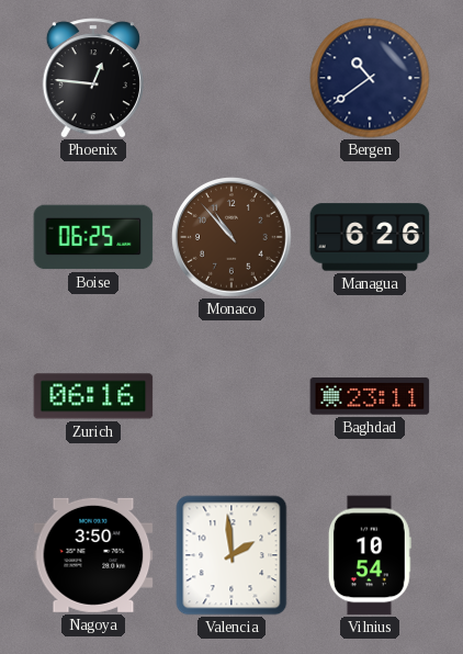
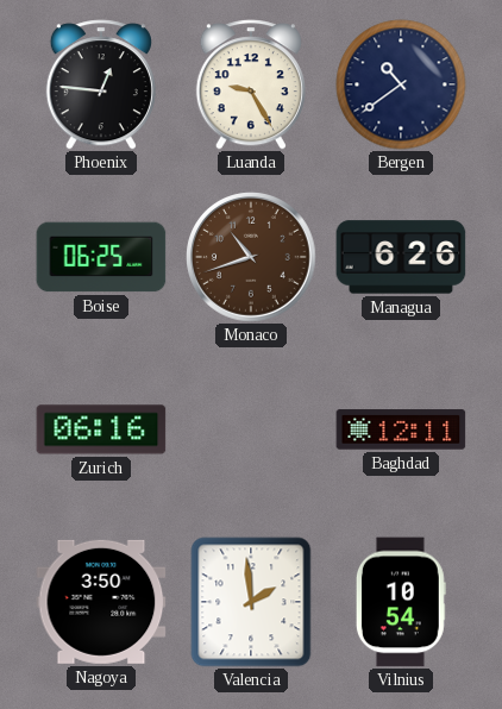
Luanda: none -> 9:25
Monaco: 10:53 -> 10:42
Baghdad: 23:11 -> 12:11
